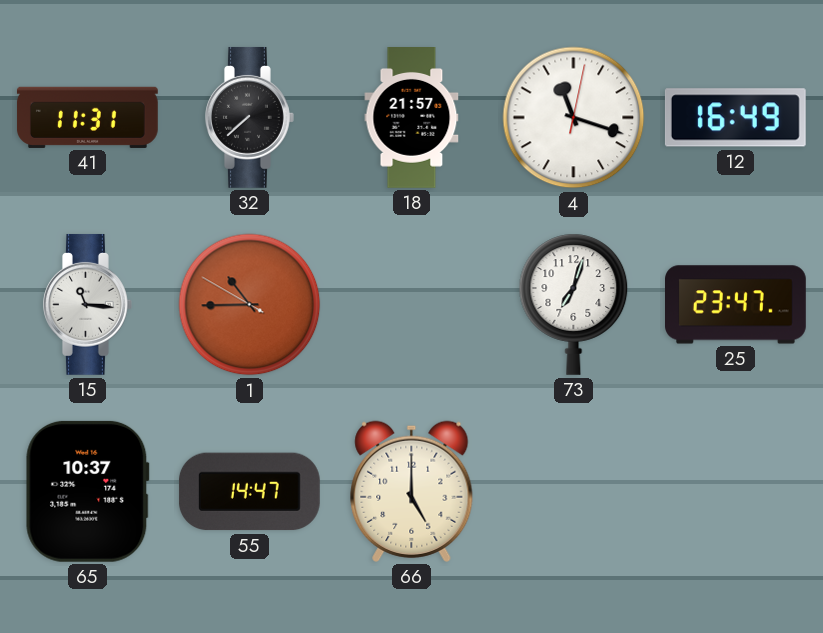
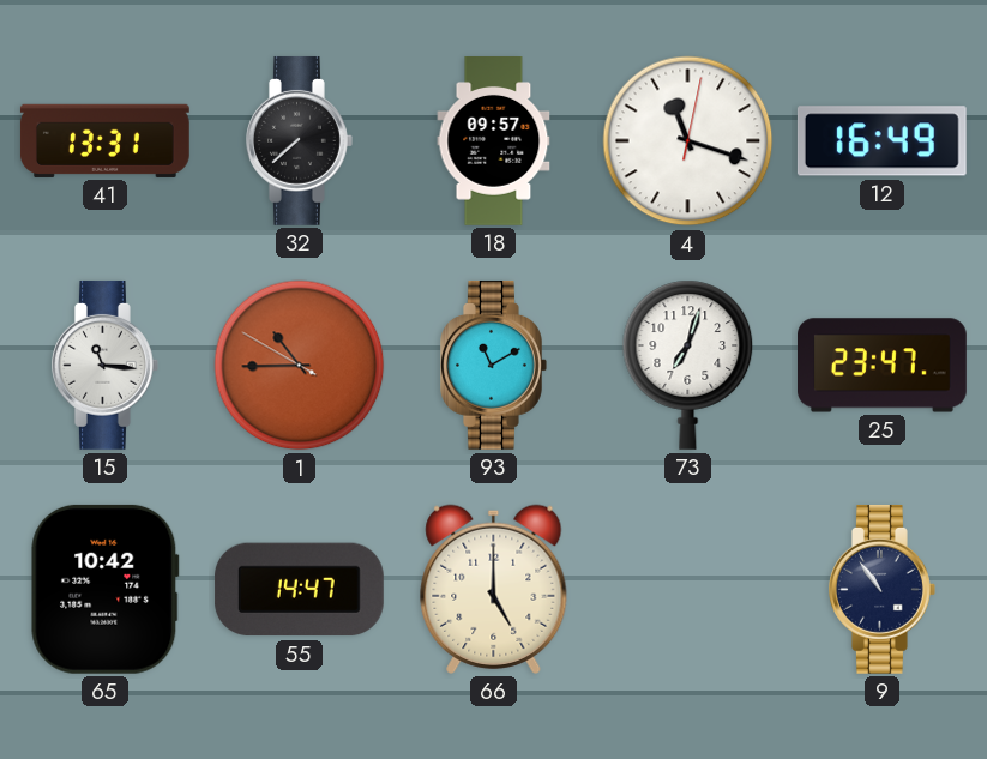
41: 11:31 -> 13:31
18: 21:57 -> 09:57
93: none -> 11:10
65: 10:37 -> 10:42
9: none -> 10:54
